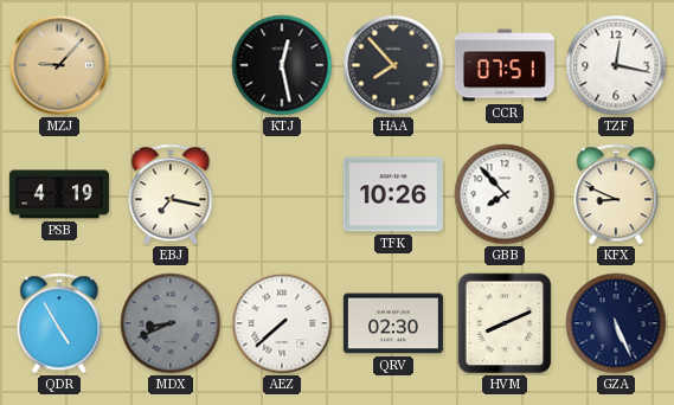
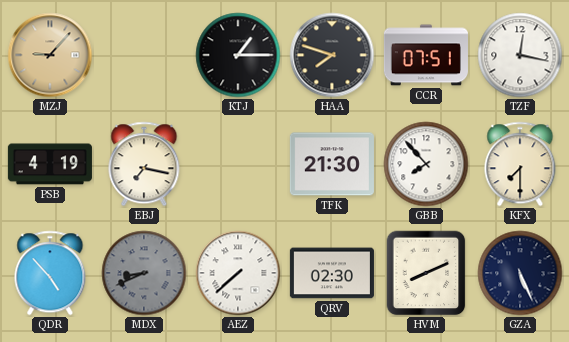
KTJ: 12:28 -> 1:15
HAA: 7:53 -> 7:48
TFK: 10:26 -> 21:30
KFX: 8:49 -> 7:30
QDR: 4:55 -> 4:53
